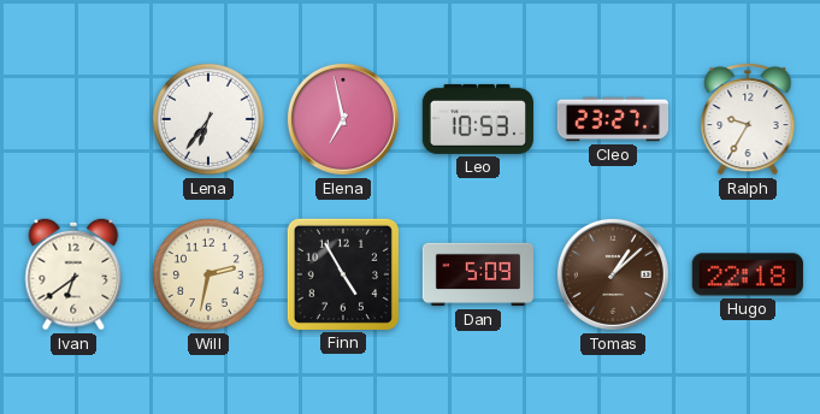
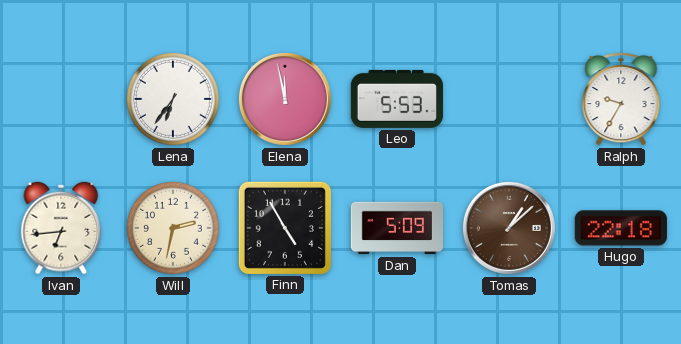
Elena: 6:58 -> 11:58
Leo: 10:53 -> 5:53
Cleo: 23:27 -> none
Ivan: 6:39 -> 6:44
